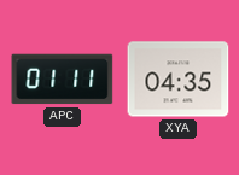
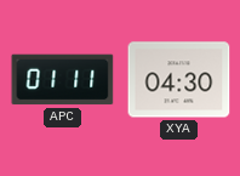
XYA: 04:35 -> 04:30
